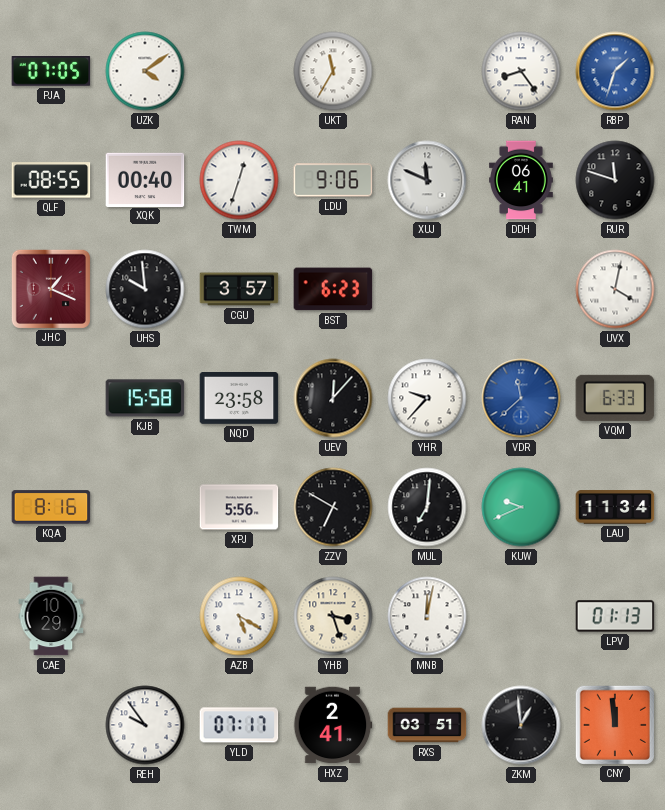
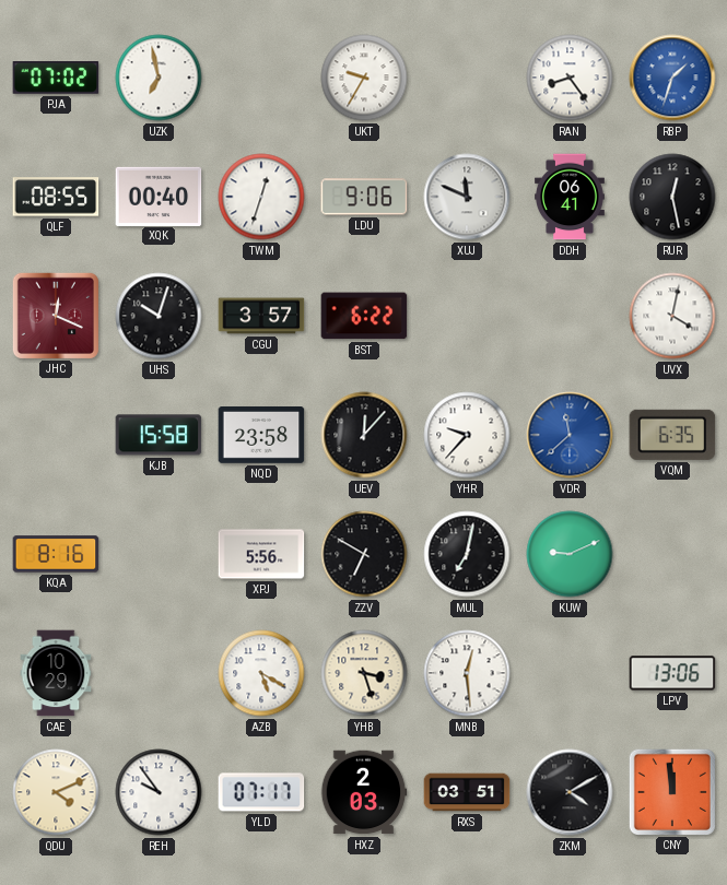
PJA: 07:05 -> 07:02
UZK: 4:09 -> 6:58
UKT: 11:35 -> 9:35
RUR: 11:48 -> 12:28
JHC: 1:19 -> 12:19
UHS: 9:59 -> 10:03
BST: 6:23 -> 6:22
VQM: 6:33 -> 6:35
MUL: 7:01 -> 7:02
KUW: 9:41 -> 9:11
LAU: 11:34 -> none
MNB: 12:02 -> 12:29
LPV: 01:13 -> 13:06
QDU: none -> 4:11
HXZ: 2:41 -> 2:03
ZKM: 12:59 -> 4:10
